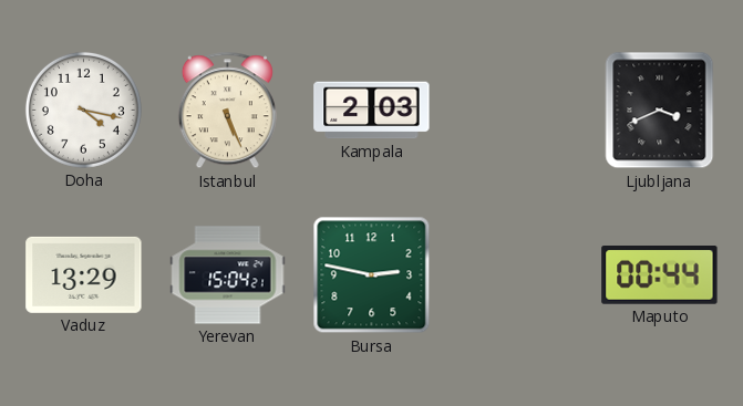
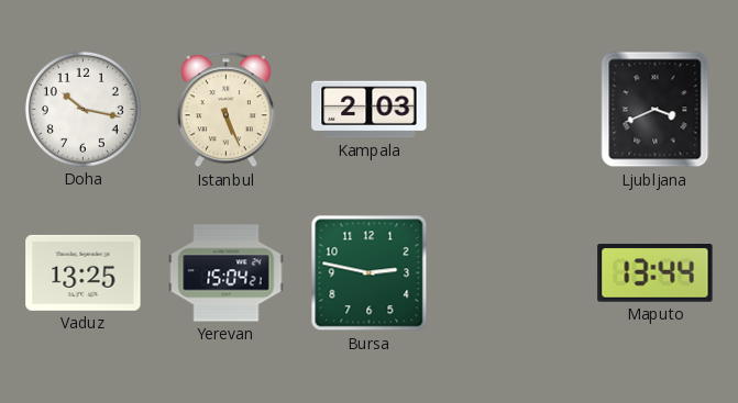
Doha: 4:17 -> 10:17
Vaduz: 13:29 -> 13:25
Maputo: 00:44 -> 13:44
